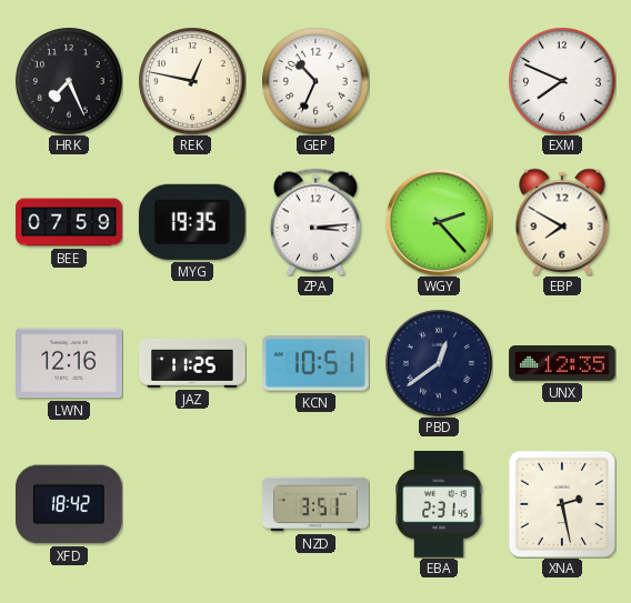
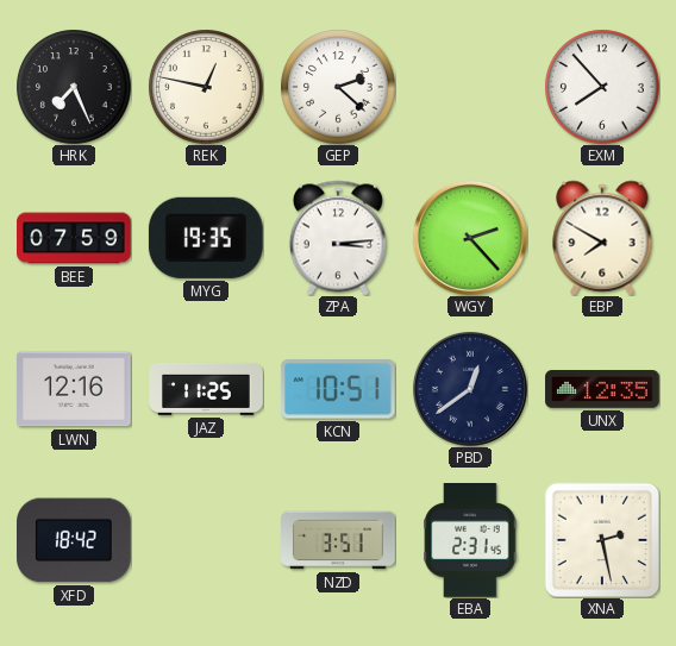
GEP: 10:34 -> 2:22
EXM: 7:49 -> 7:53
